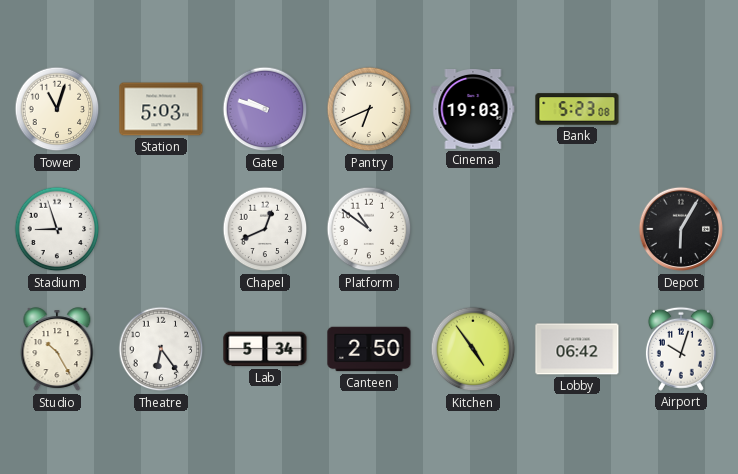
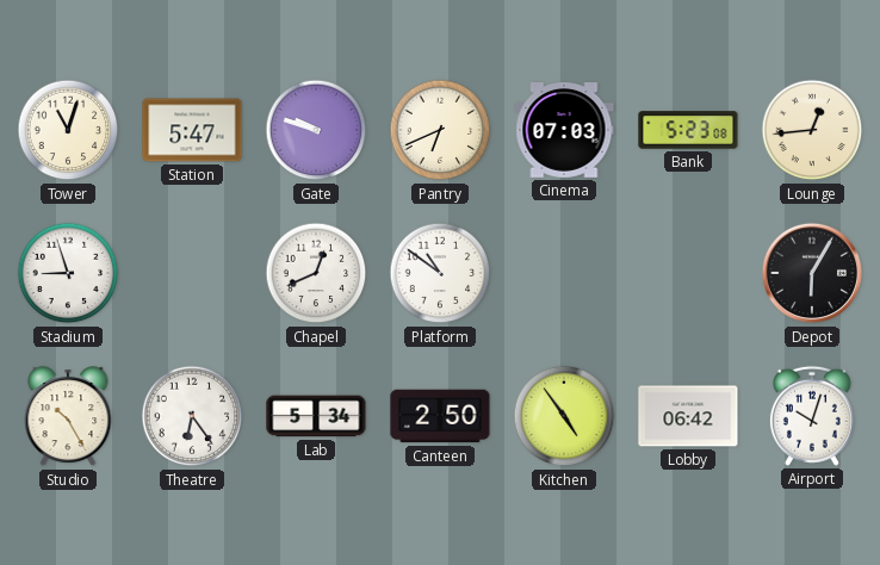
Station: 5:03 -> 5:47
Cinema: 19:03 -> 07:03
Lounge: none -> 12:44
